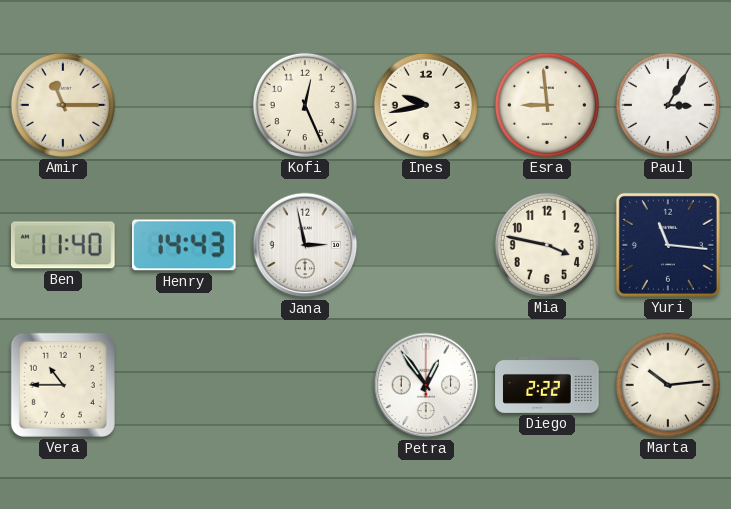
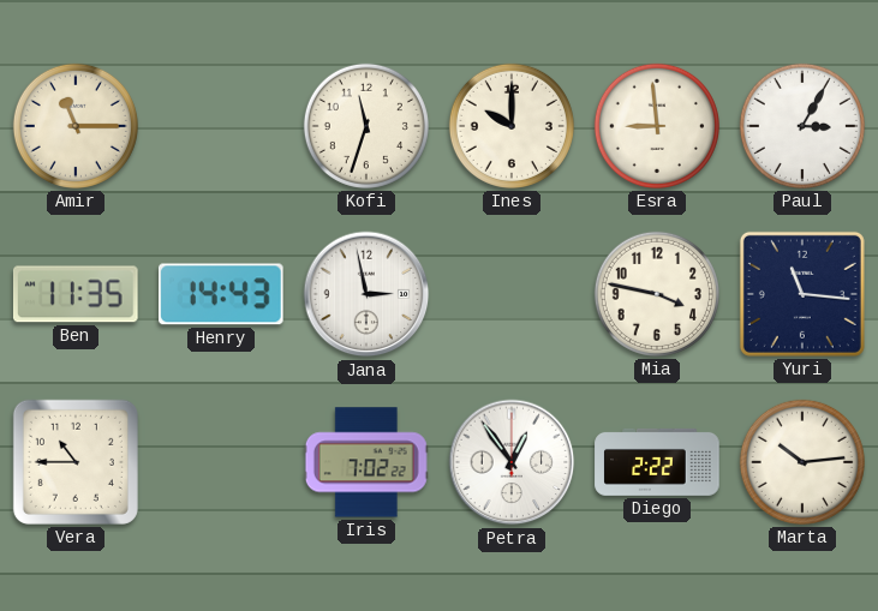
Kofi: 12:26 -> 11:33
Ines: 9:43 -> 10:00
Ben: 11:40 -> 11:35
Iris: none -> 7:02
